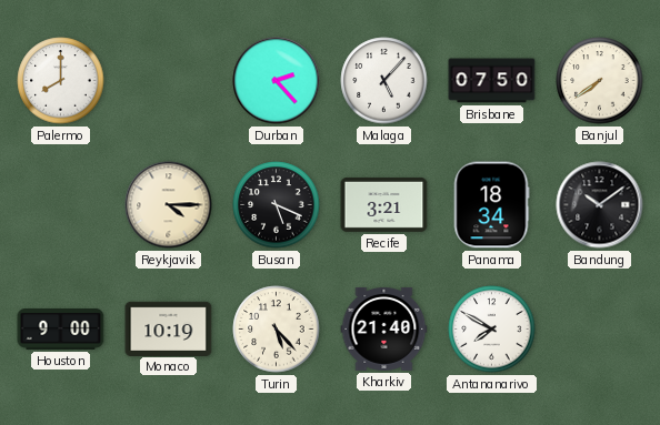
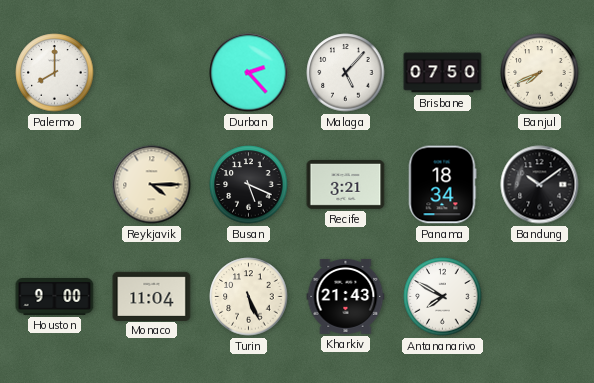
Banjul: 7:39 -> 7:41
Monaco: 10:19 -> 11:04
Turin: 5:23 -> 5:26
Kharkiv: 21:40 -> 21:43
